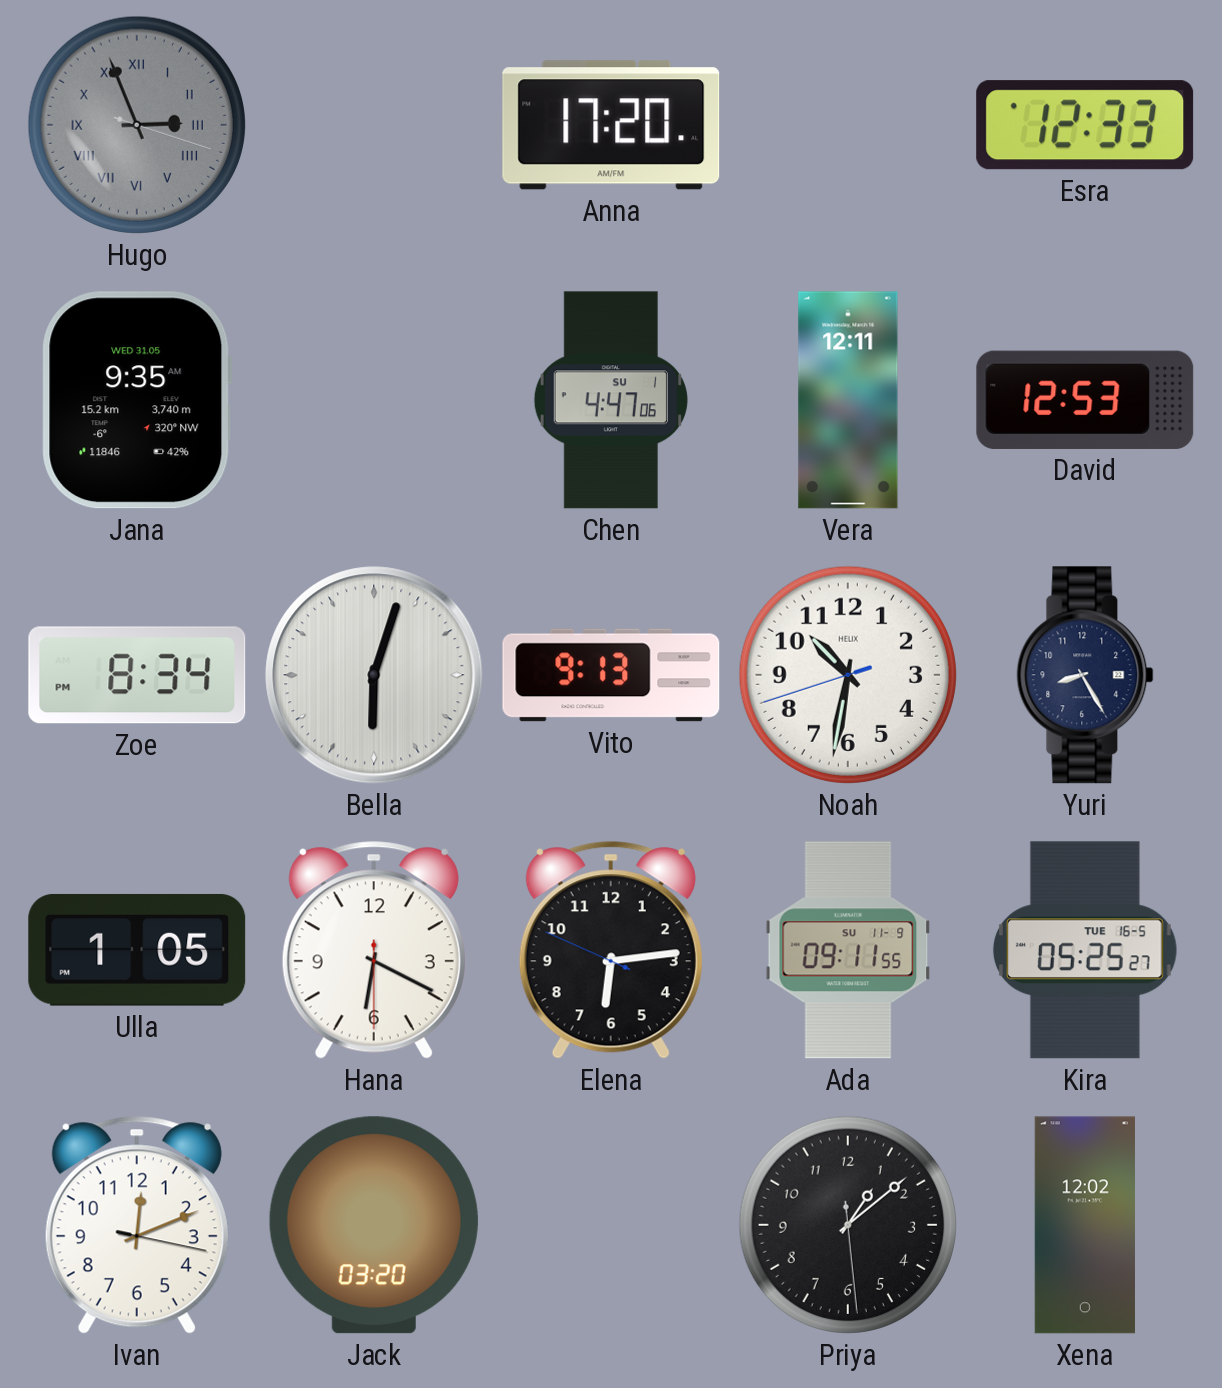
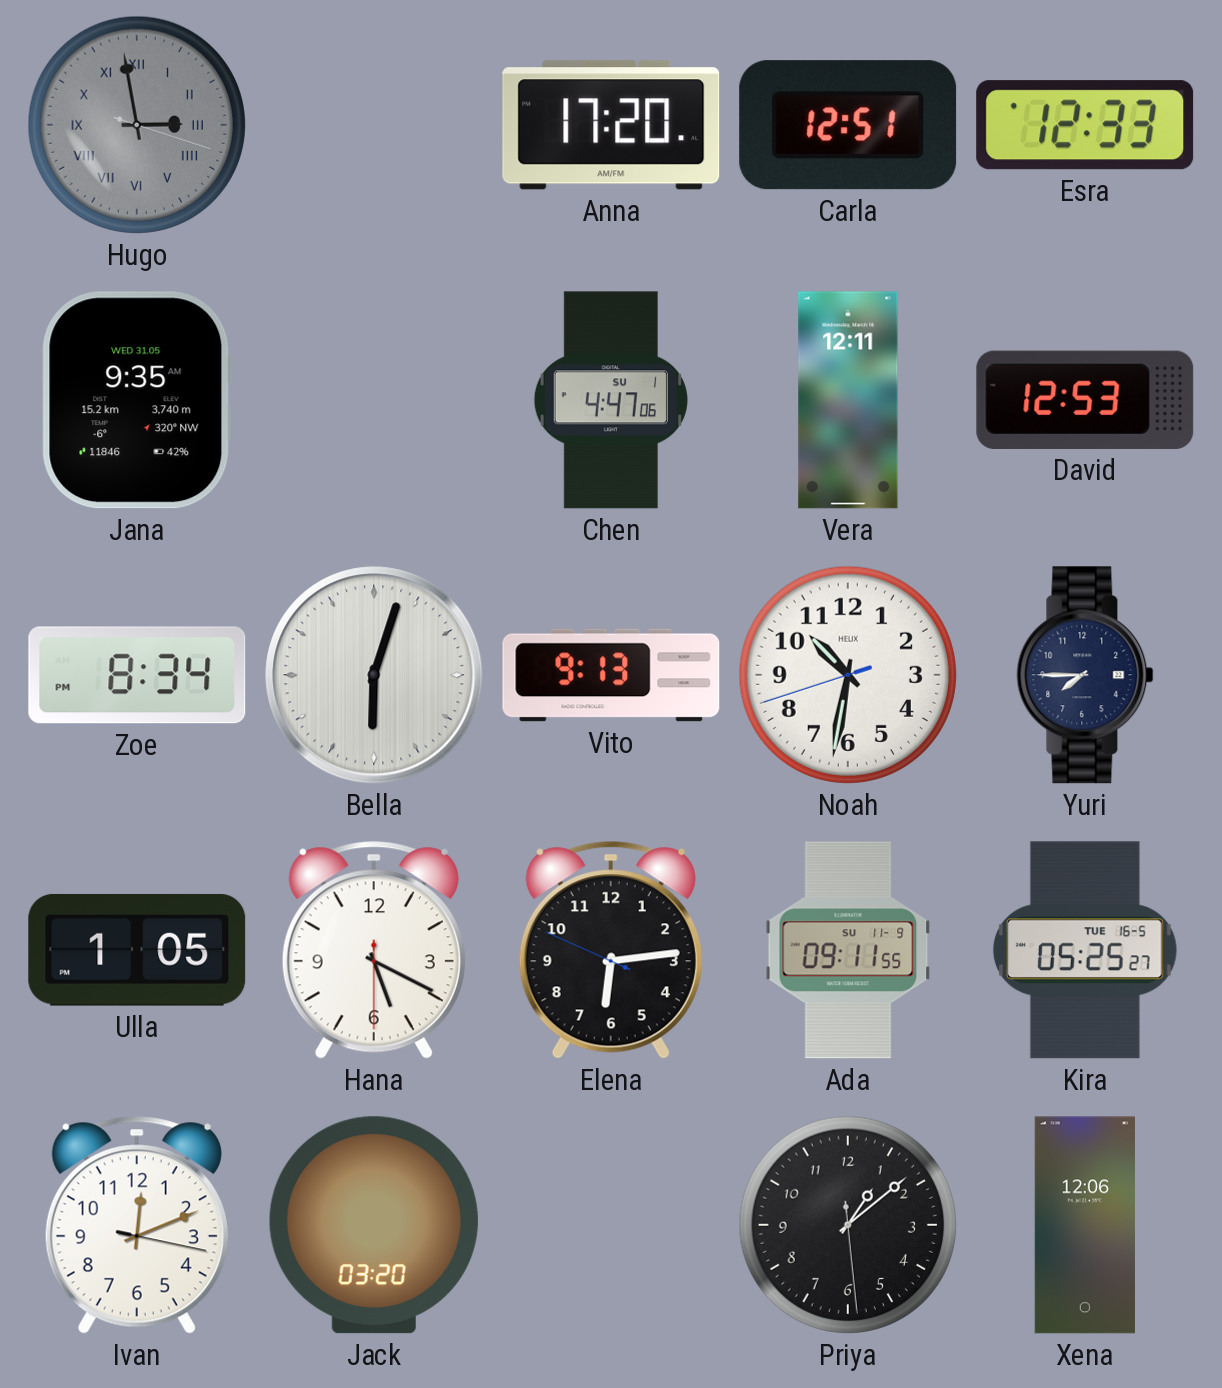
Hugo: 2:56 -> 2:58
Carla: none -> 12:51
Yuri: 8:25 -> 7:45
Hana: 6:19 -> 5:19
Xena: 12:02 -> 12:06
